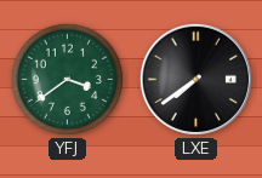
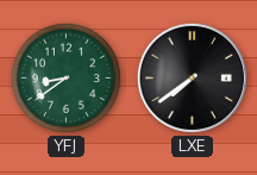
YFJ: 3:39 -> 8:39
